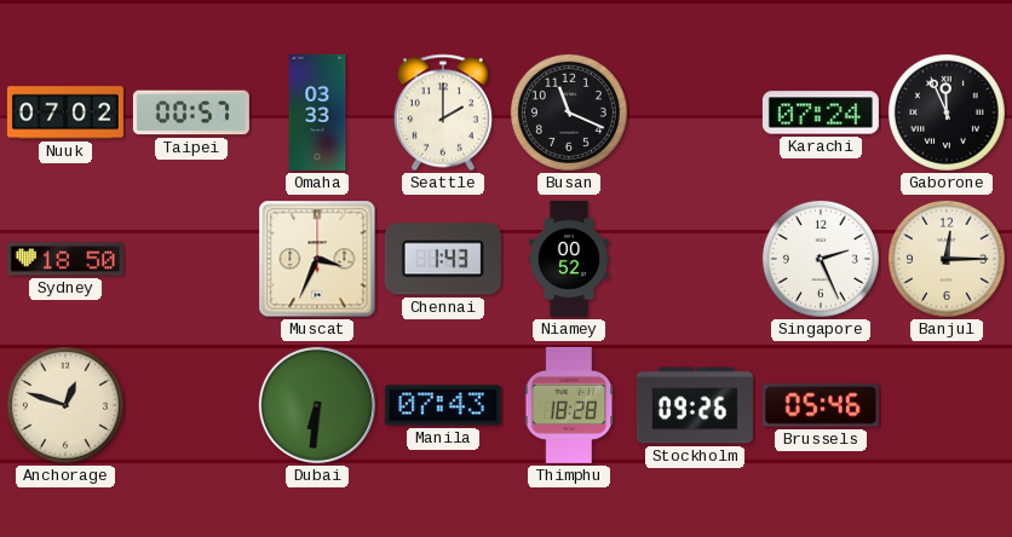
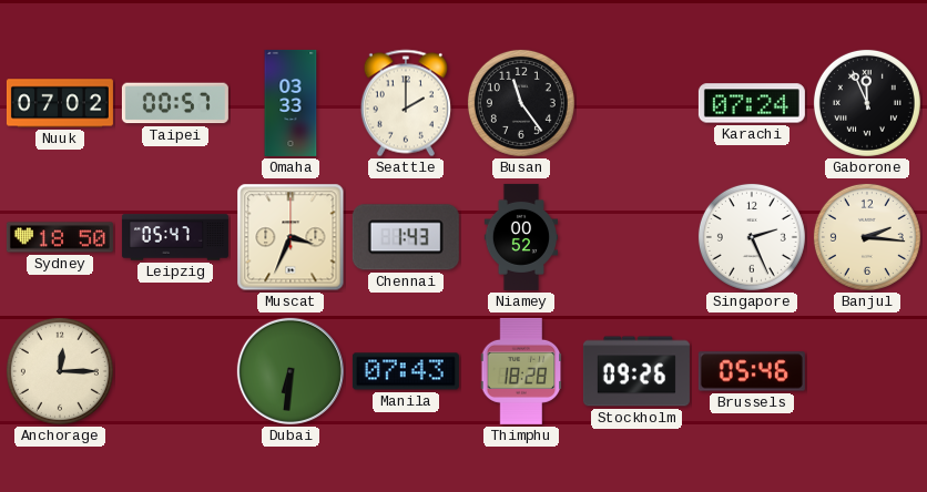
Busan: 11:19 -> 11:24
Leipzig: none -> 05:47
Banjul: 12:15 -> 2:16
Anchorage: 12:48 -> 12:15
